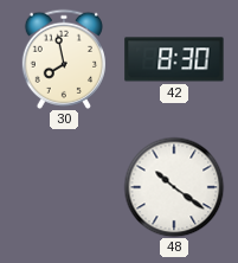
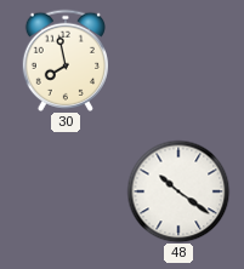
42: 8:30 -> none
